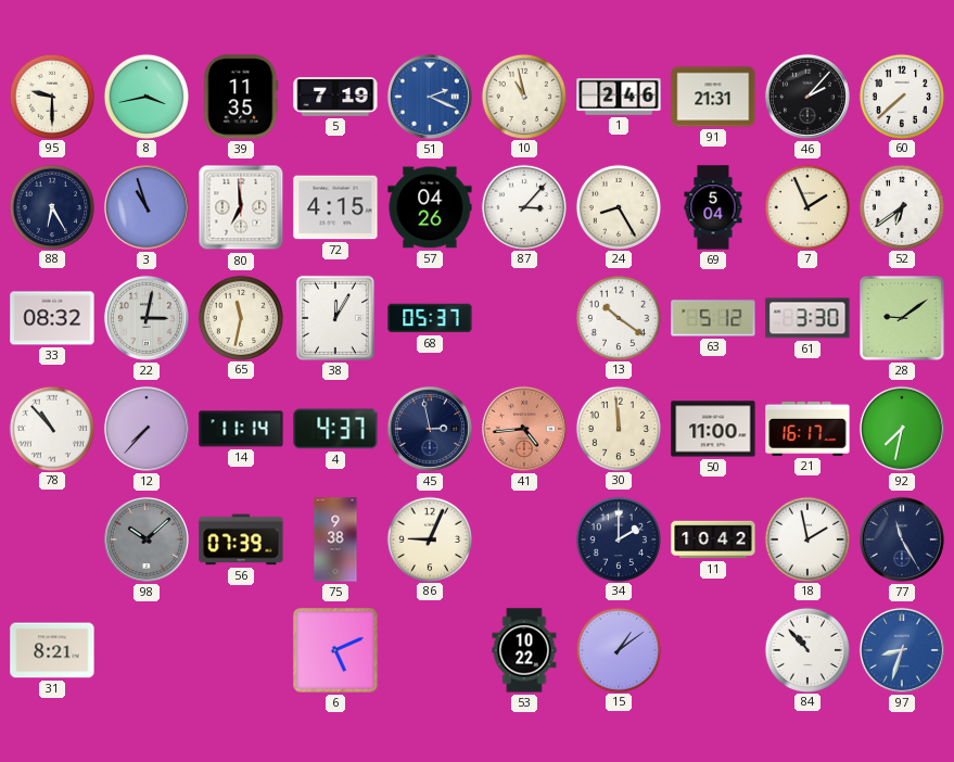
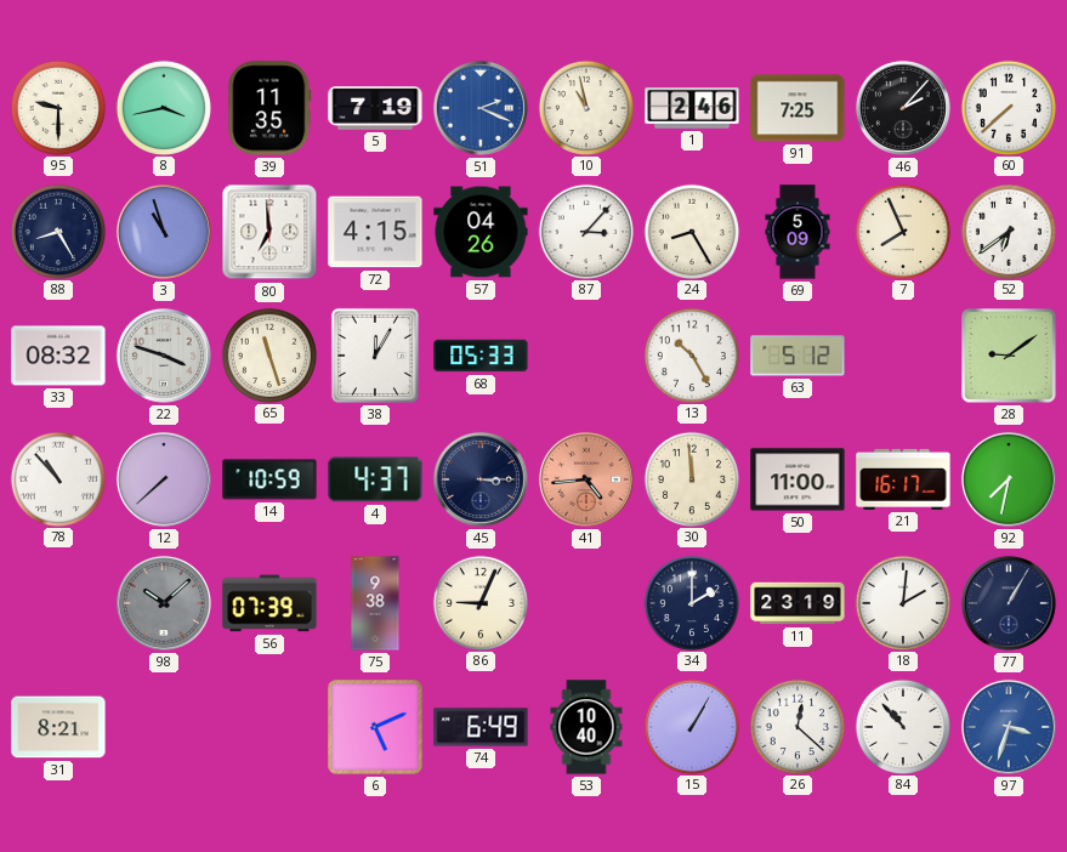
91: 21:31 -> 7:25
88: 6:25 -> 8:25
69: 5:04 -> 5:09
7: 1:56 -> 7:56
22: 3:02 -> 3:48
65: 11:32 -> 11:27
68: 05:37 -> 05:33
13: 10:21 -> 10:25
61: 3:30 -> none
12: 7:37 -> 7:38
14: 11:14 -> 10:59
45: 2:58 -> 3:15
11: 10:42 -> 23:19
18: 1:58 -> 2:01
77: 11:25 -> 1:05
74: none -> 6:49
53: 10:22 -> 10:40
15: 1:09 -> 1:05
26: none -> 12:22
97: 8:33 -> 3:33
